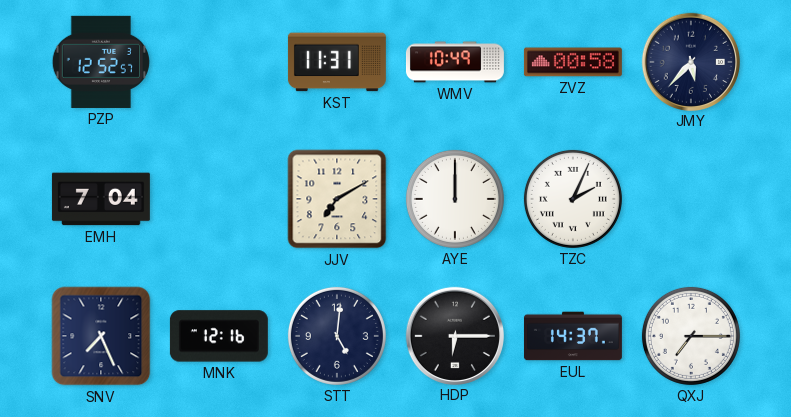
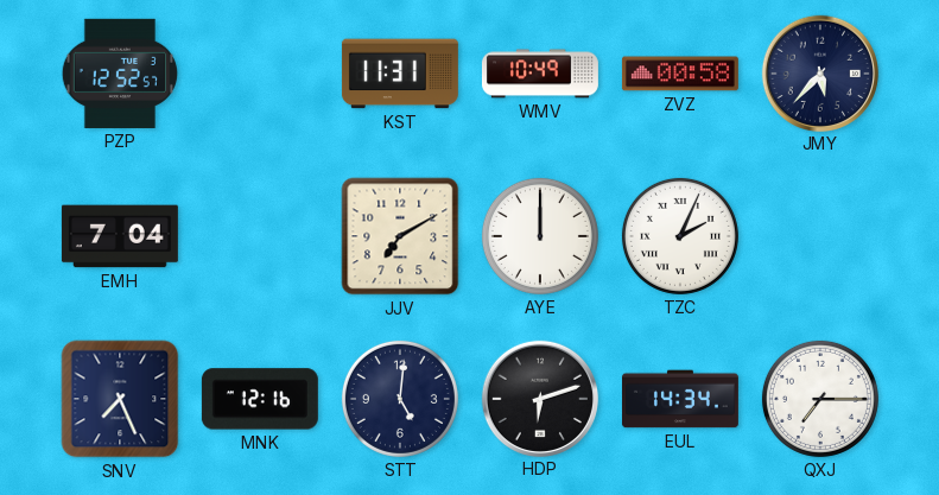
HDP: 6:15 -> 6:12
EUL: 14:37 -> 14:34
